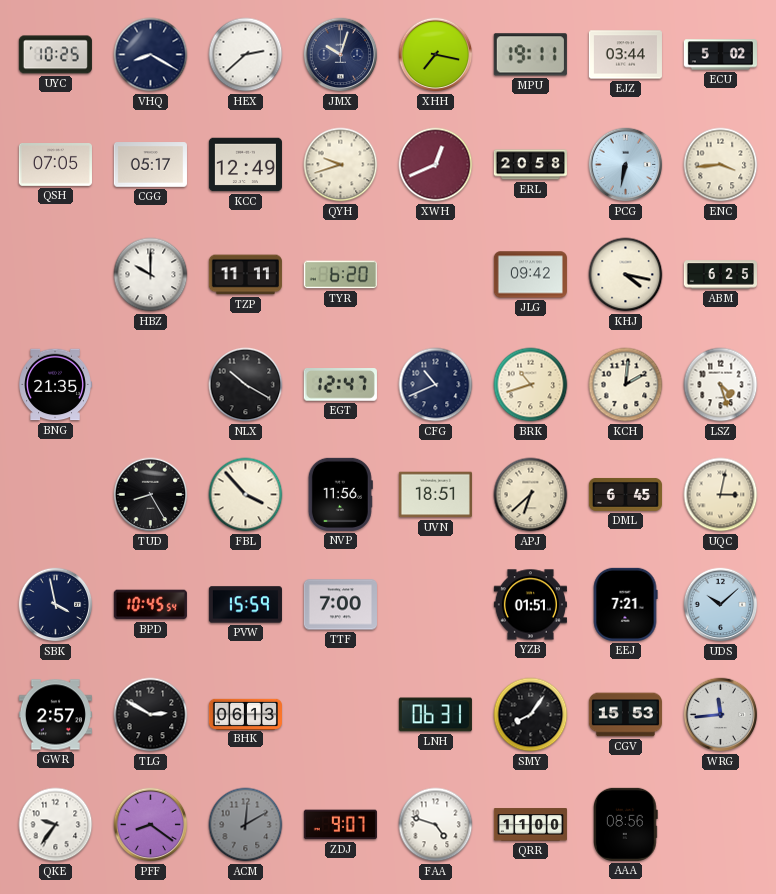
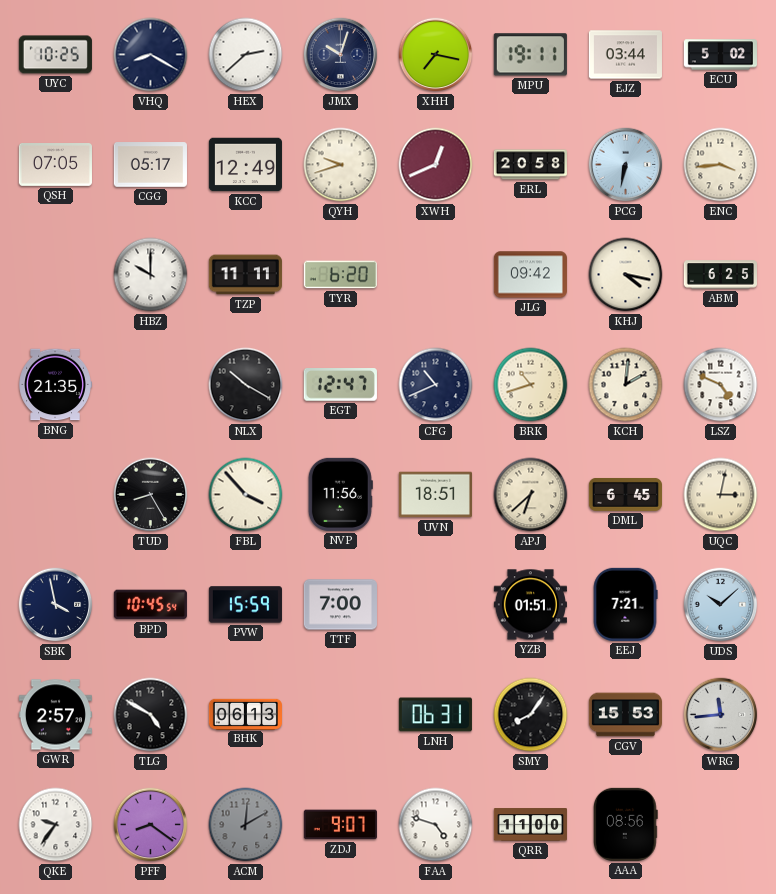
LSZ: 4:27 -> 4:49
TLG: 2:50 -> 4:50
